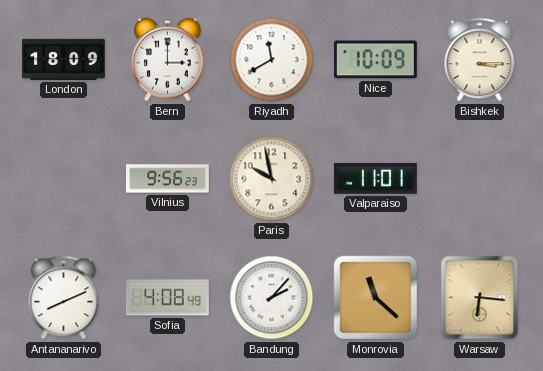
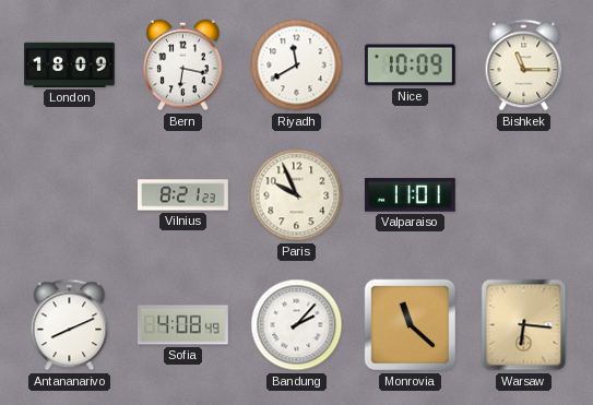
Bern: 3:00 -> 6:17
Bishkek: 3:15 -> 11:15
Vilnius: 9:56 -> 8:21
Paris: 9:58 -> 9:56
